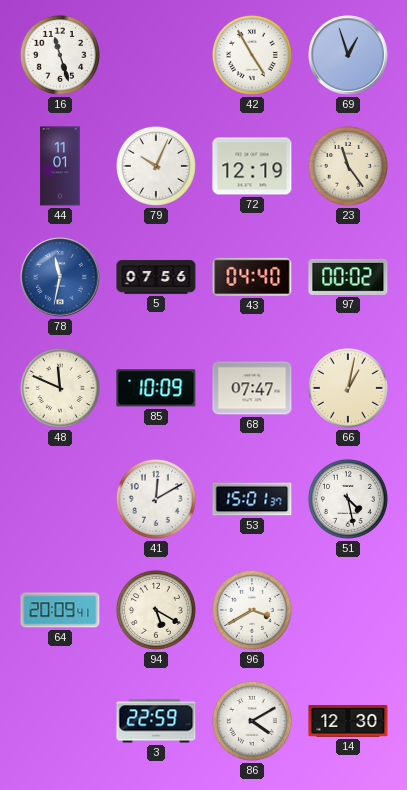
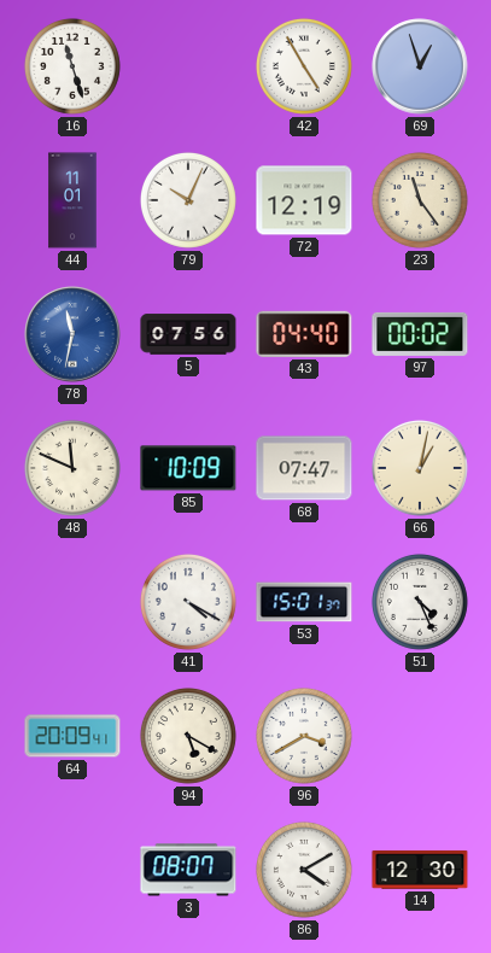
41: 12:10 -> 4:20
51: 4:28 -> 4:26
3: 22:59 -> 08:07
